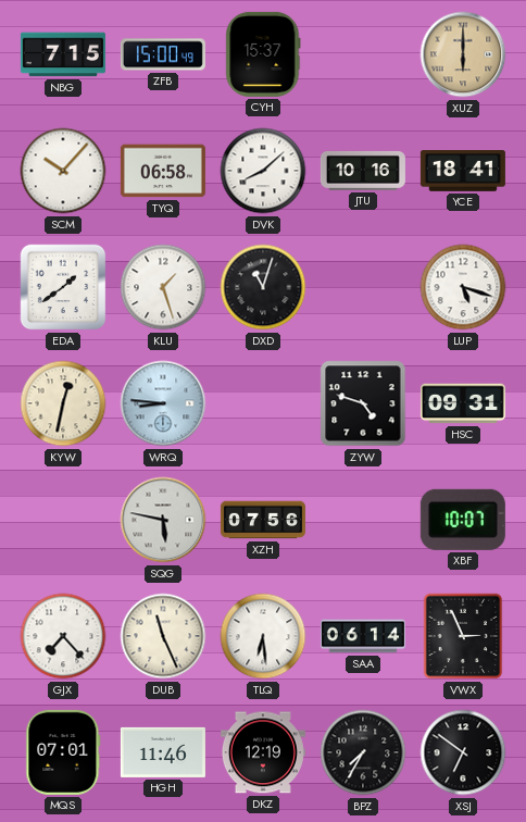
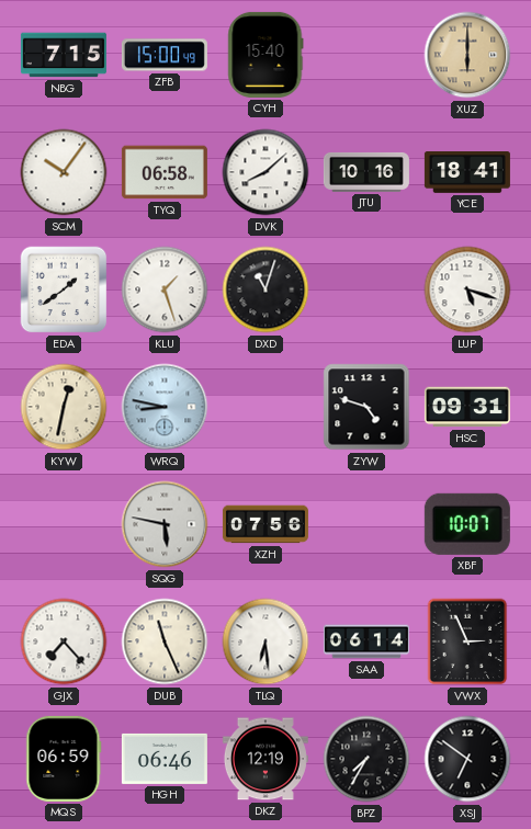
CYH: 15:37 -> 15:40
SCM: 10:07 -> 10:06
WRQ: 8:46 -> 8:47
MQS: 07:01 -> 06:59
HGH: 11:46 -> 06:46
